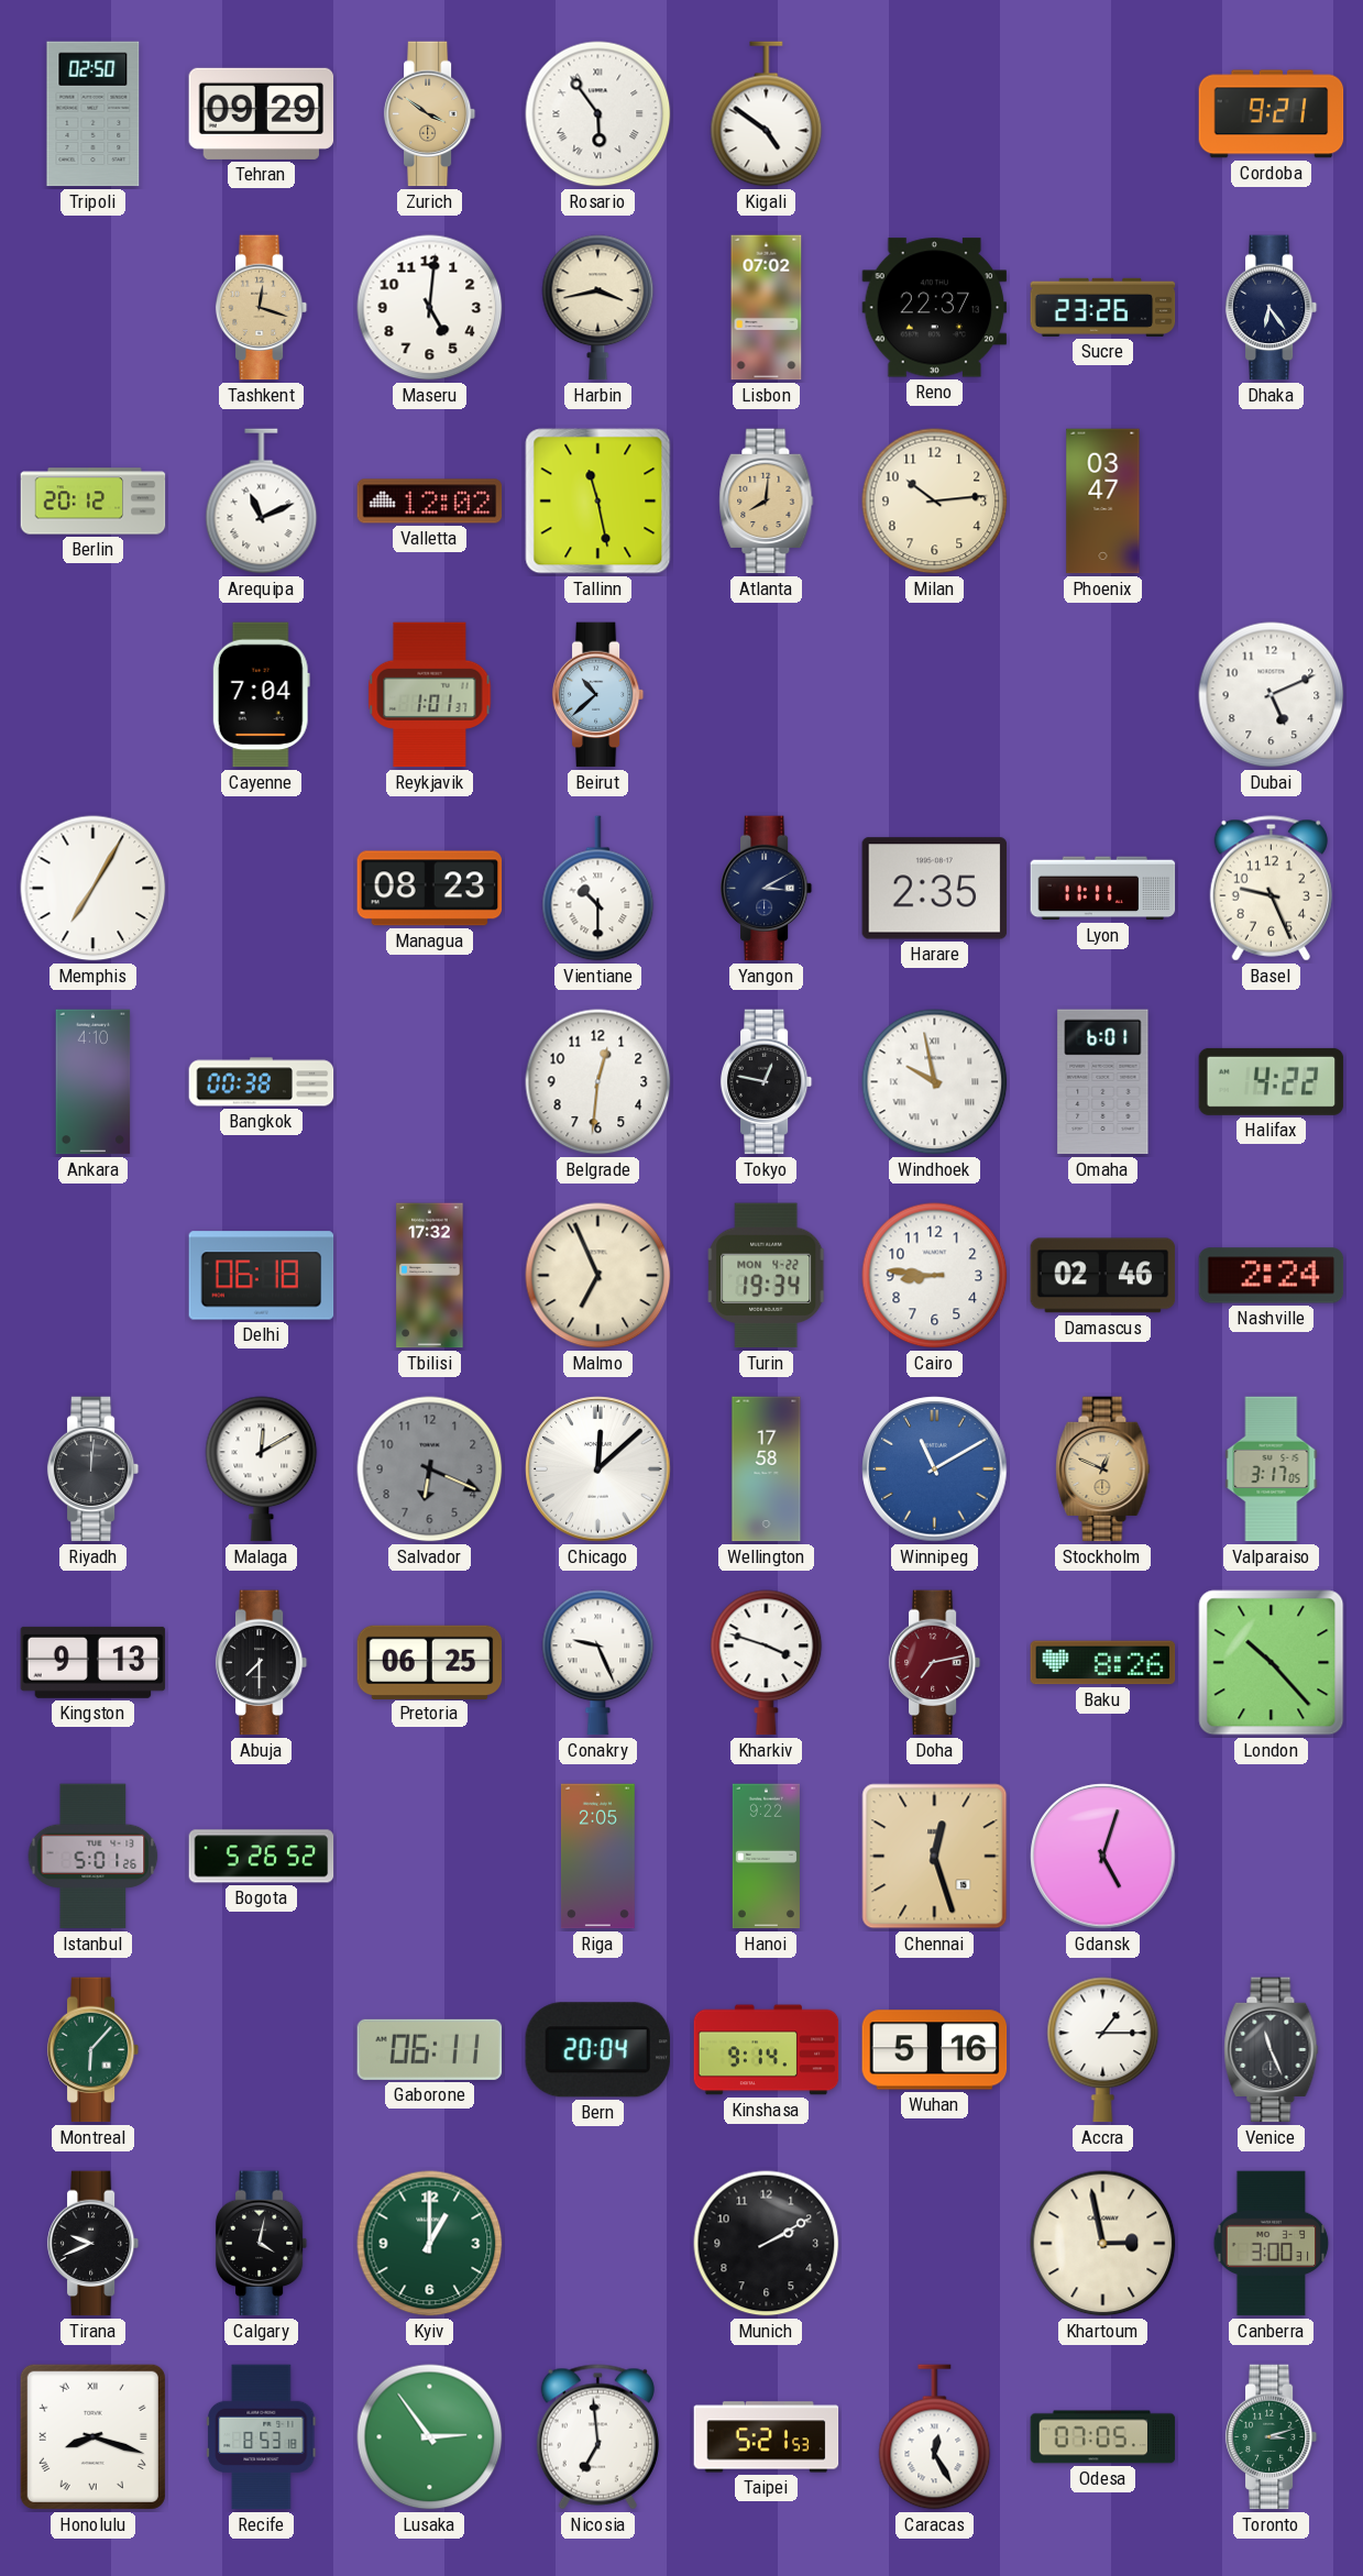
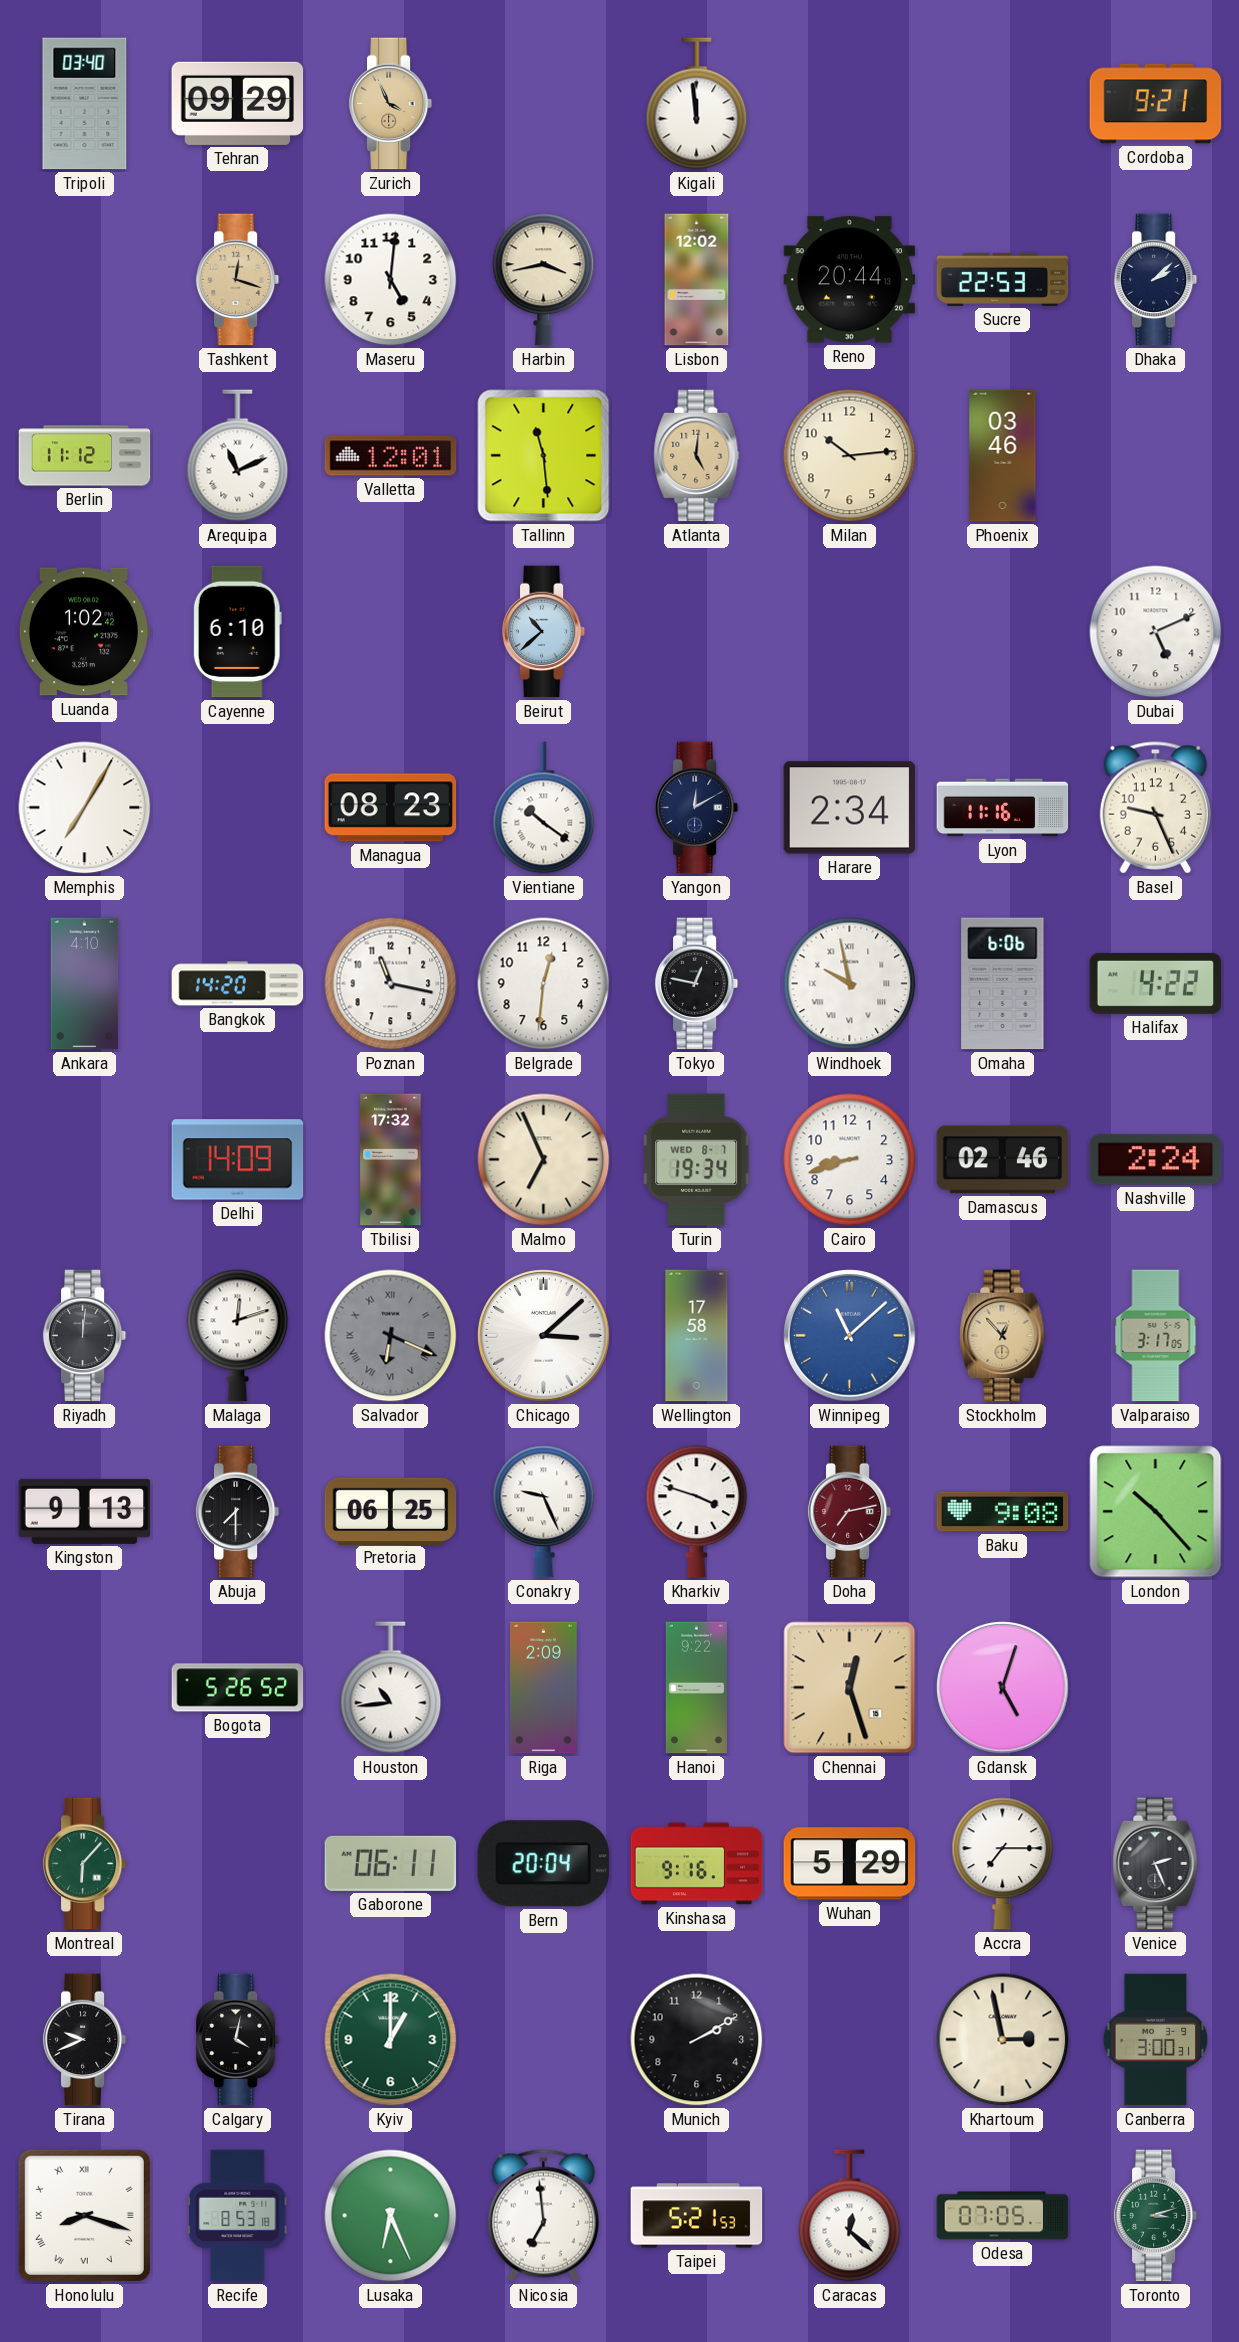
Tripoli: 02:50 -> 03:40
Zurich: 3:51 -> 3:56
Rosario: 5:54 -> none
Kigali: 4:51 -> 11:59
Lisbon: 07:02 -> 12:02
Reno: 22:37 -> 20:44
Sucre: 23:26 -> 22:53
Dhaka: 6:24 -> 2:08
Berlin: 20:12 -> 11:12
Valletta: 12:02 -> 12:01
Tallinn: 11:28 -> 11:29
Atlanta: 8:01 -> 5:01
Phoenix: 03:47 -> 03:46
Luanda: none -> 1:02
Cayenne: 7:04 -> 6:10
Reykjavik: 1:01 -> none
Vientiane: 10:30 -> 10:21
Yangon: 3:10 -> 12:10
Harare: 2:35 -> 2:34
Lyon: 11:11 -> 11:16
Bangkok: 00:38 -> 14:20
Poznan: none -> 11:17
Omaha: 6:01 -> 6:06
Delhi: 06:18 -> 14:09
Turin date: MON 4-22 -> WED 8-7
Cairo: 8:46 -> 8:42
Malaga: 12:10 -> 12:12
Salvador numerals: Arabic -> Roman
Chicago: 12:08 -> 3:08
Winnipeg: 11:10 -> 11:08
Stockholm: 12:49 -> 12:53
Baku: 8:26 -> 9:08
Istanbul: 5:01 -> none
Houston: none -> 10:44
Riga: 2:05 -> 2:09
Kinshasa: 9:14 -> 9:16
Wuhan: 5:16 -> 5:29
Accra: 1:15 -> 7:15
Venice: 11:26 -> 2:26
Lusaka: 2:54 -> 6:26
Caracas: 12:25 -> 12:22
